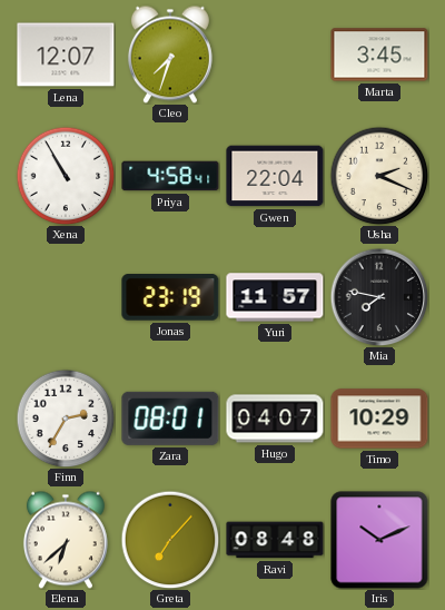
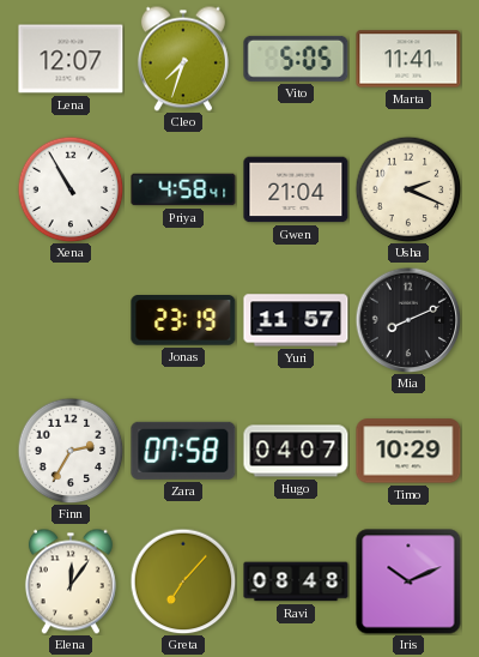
Vito: none -> 5:05
Marta: 3:45 -> 11:41
Gwen: 22:04 -> 21:04
Mia: 7:47 -> 8:11
Zara: 08:01 -> 07:58
Elena: 6:38 -> 12:06
